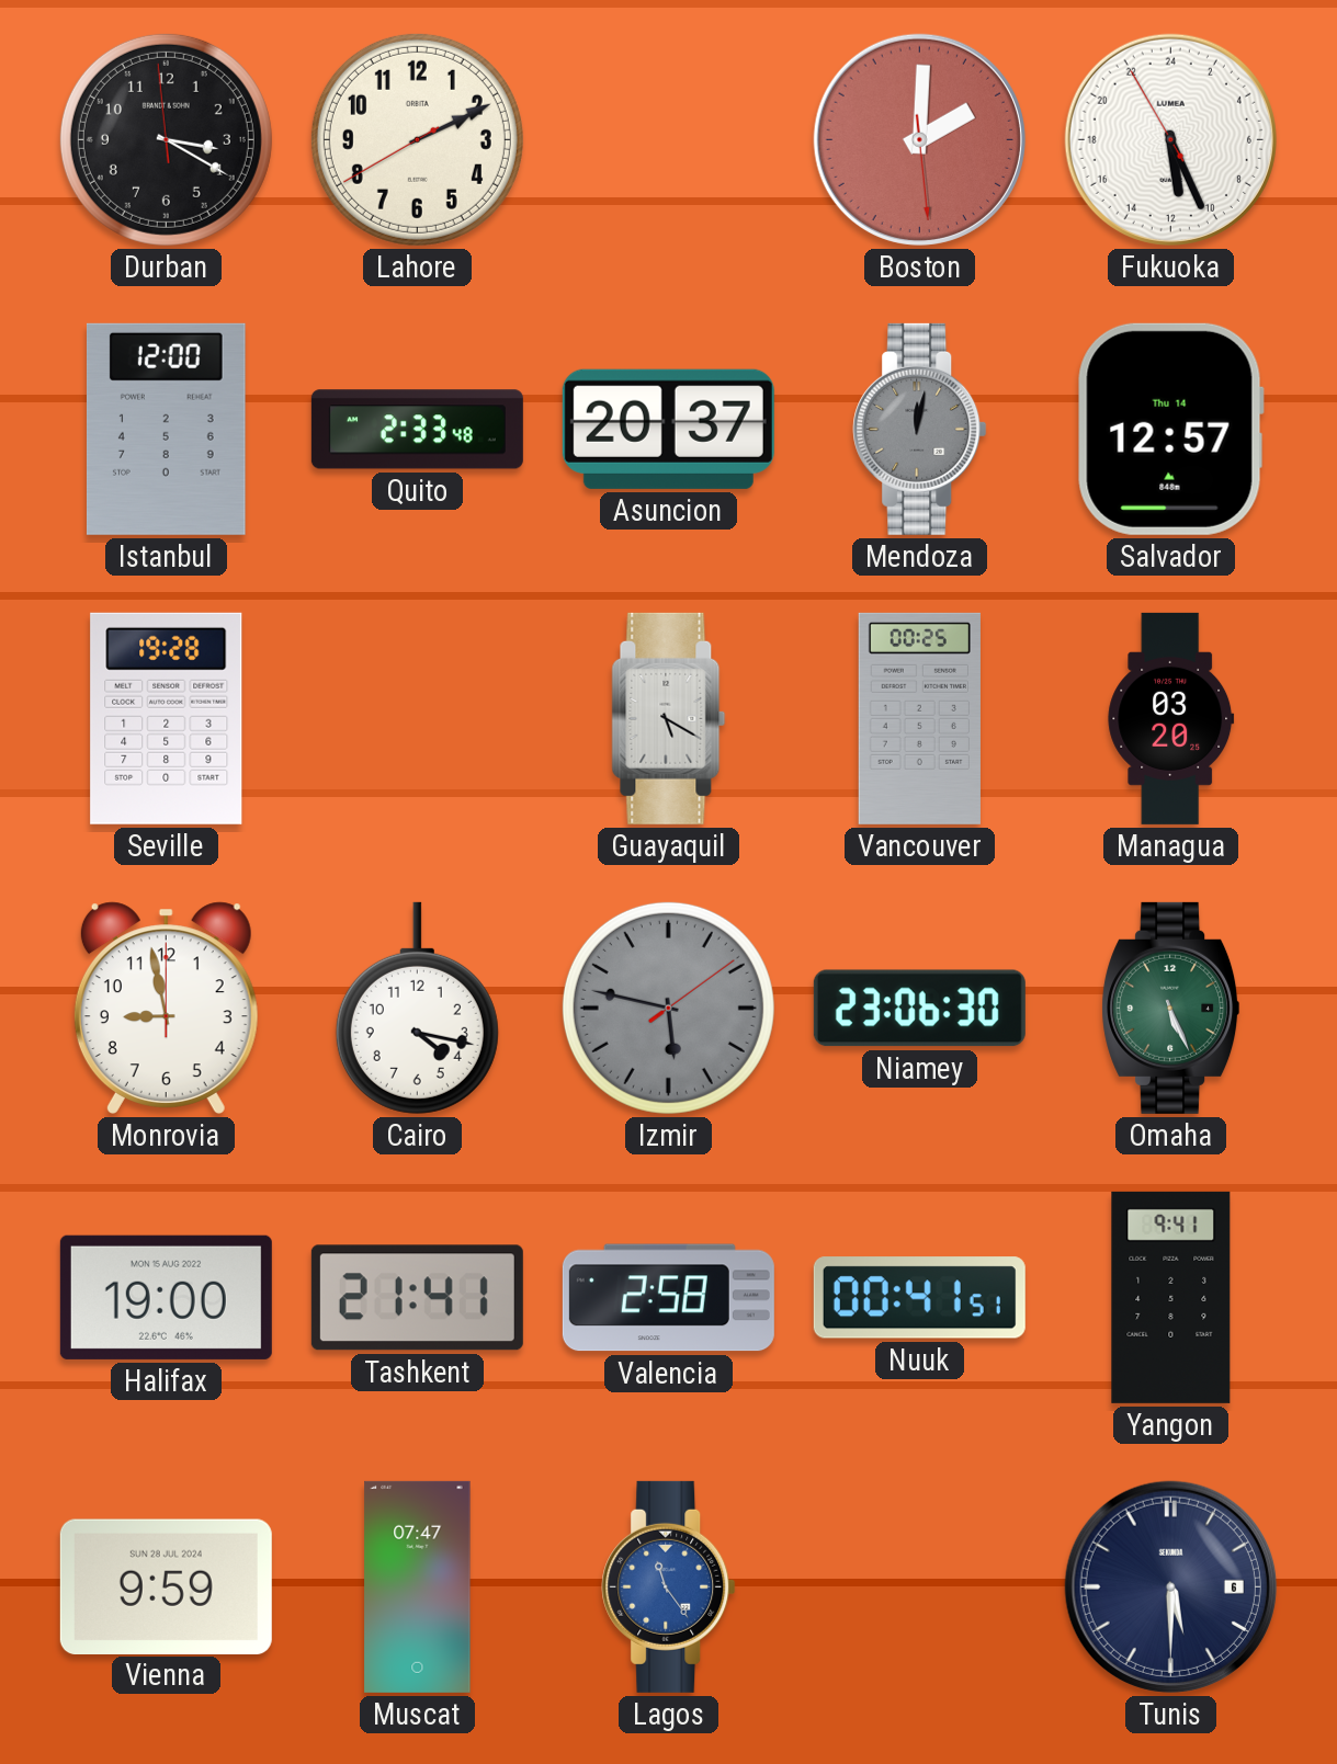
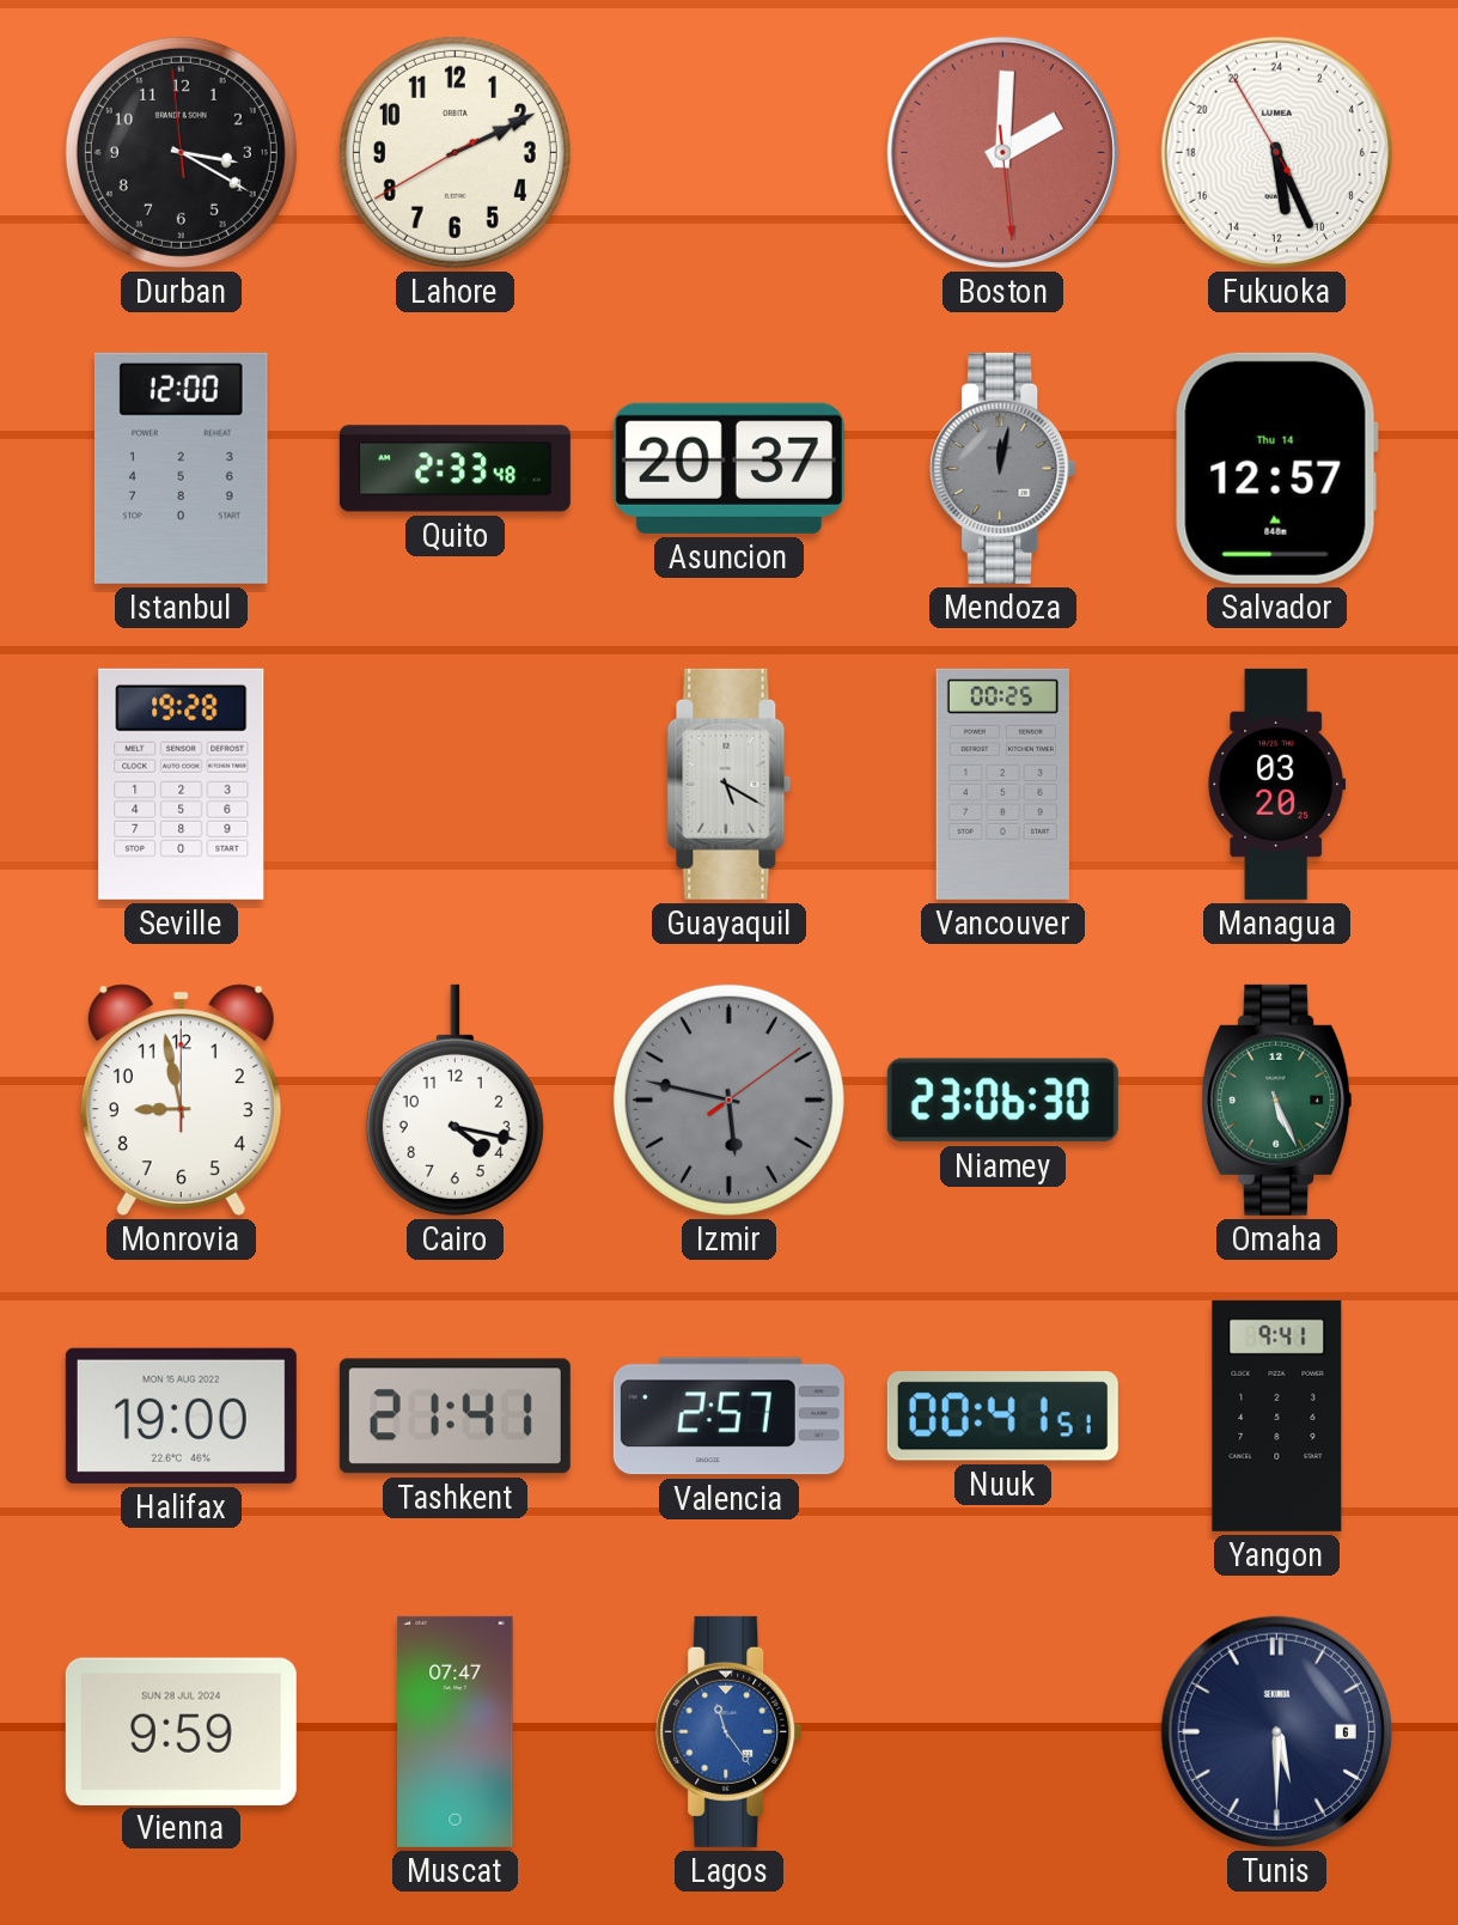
Valencia: 2:58 -> 2:57
